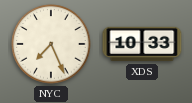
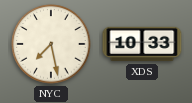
NYC: 7:26 -> 7:28
